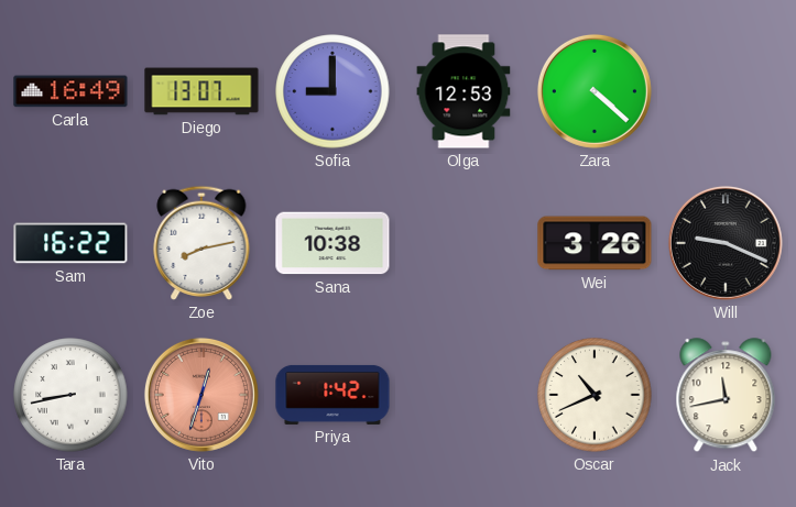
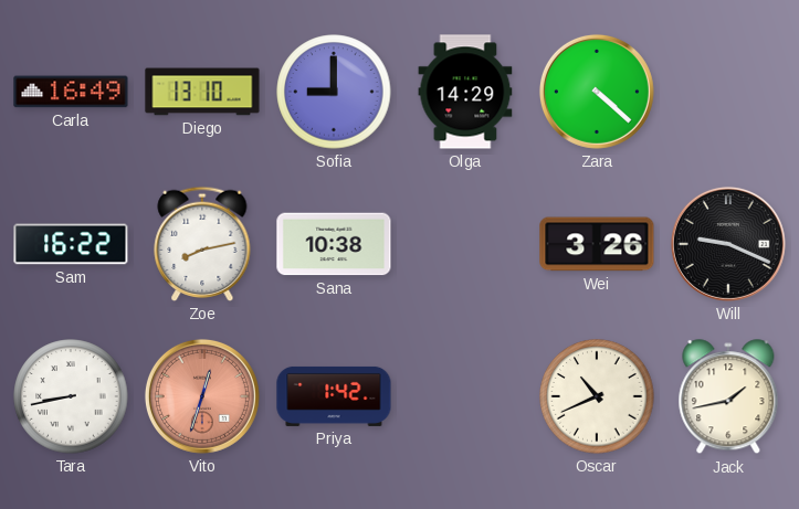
Diego: 13:07 -> 13:10
Olga: 12:53 -> 14:29
Jack: 11:43 -> 1:43
